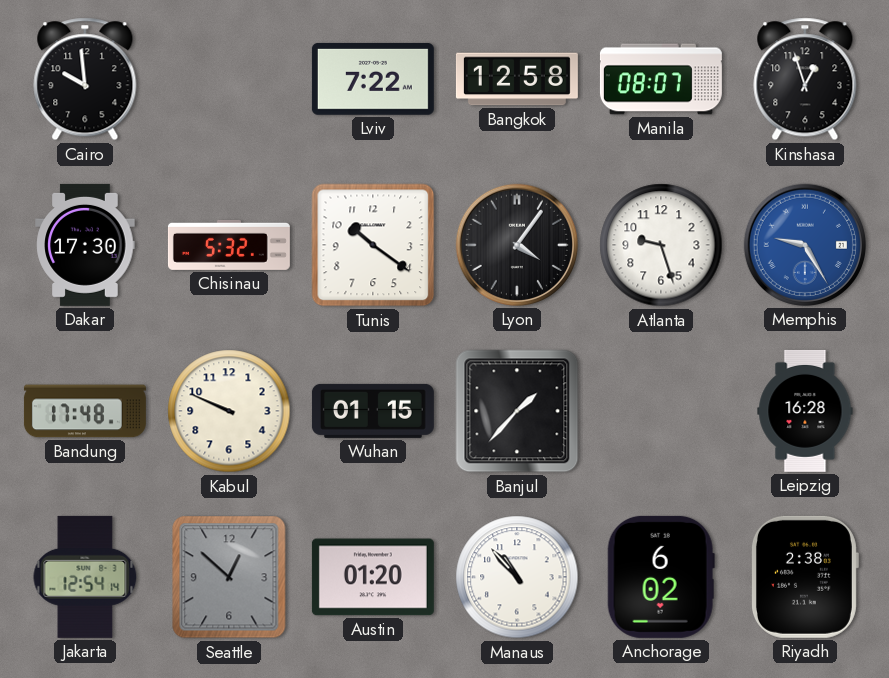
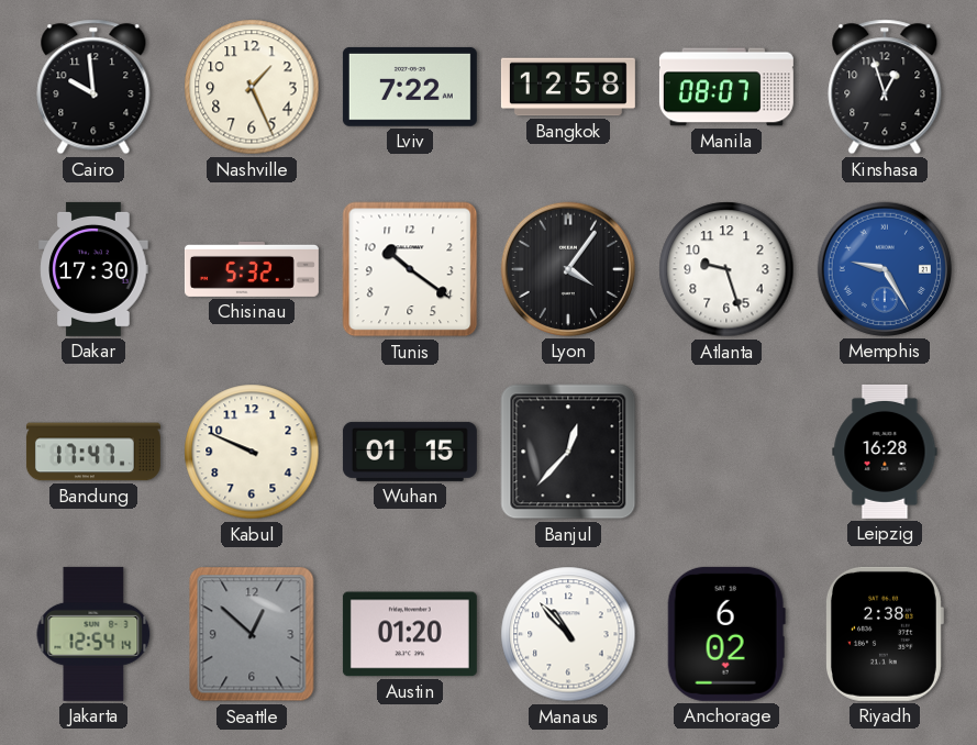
Nashville: none -> 1:26
Bandung: 17:48 -> 17:47
Banjul: 1:37 -> 12:37
